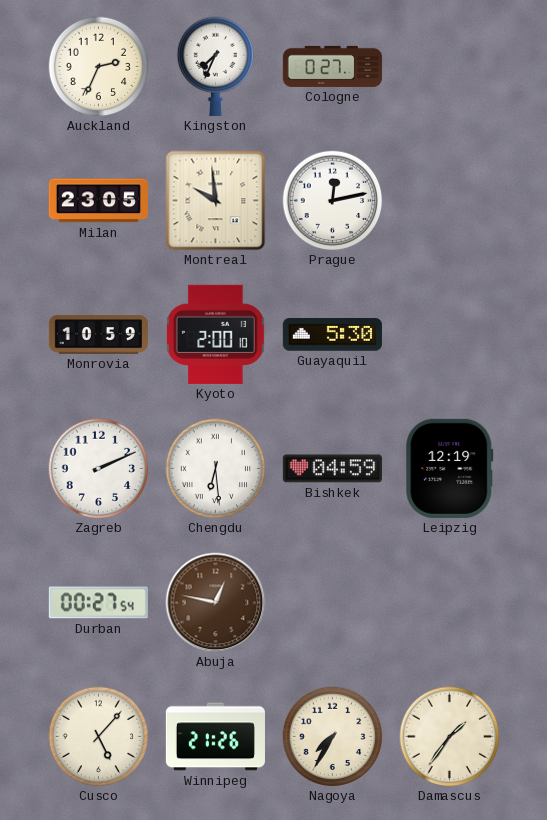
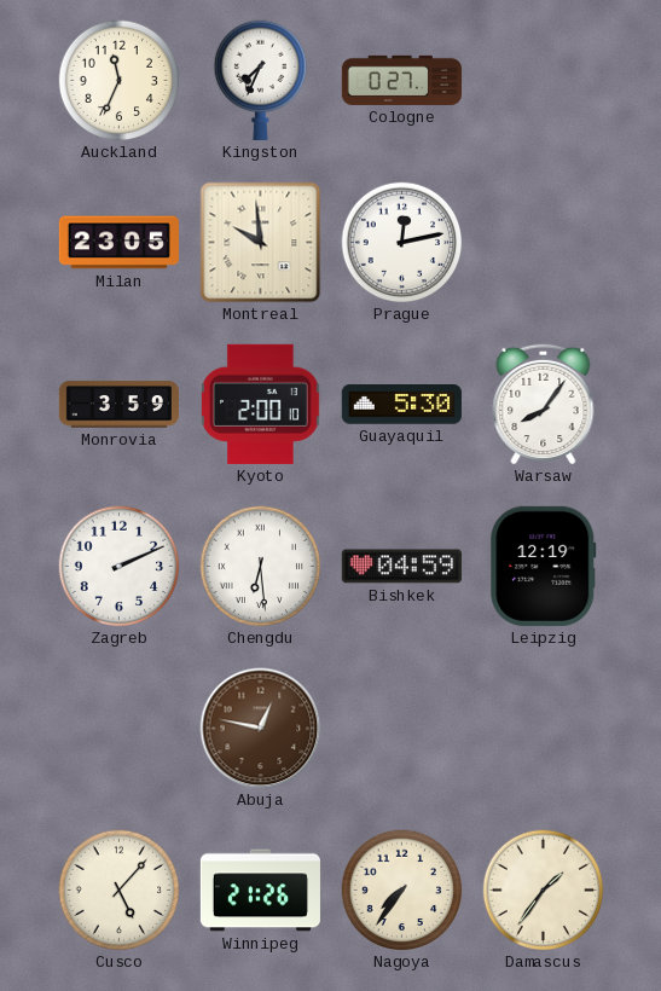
Auckland: 2:34 -> 11:34
Monrovia: 10:59 -> 3:59
Warsaw: none -> 8:06
Durban: 00:27 -> none
Nagoya: 7:35 -> 7:36
